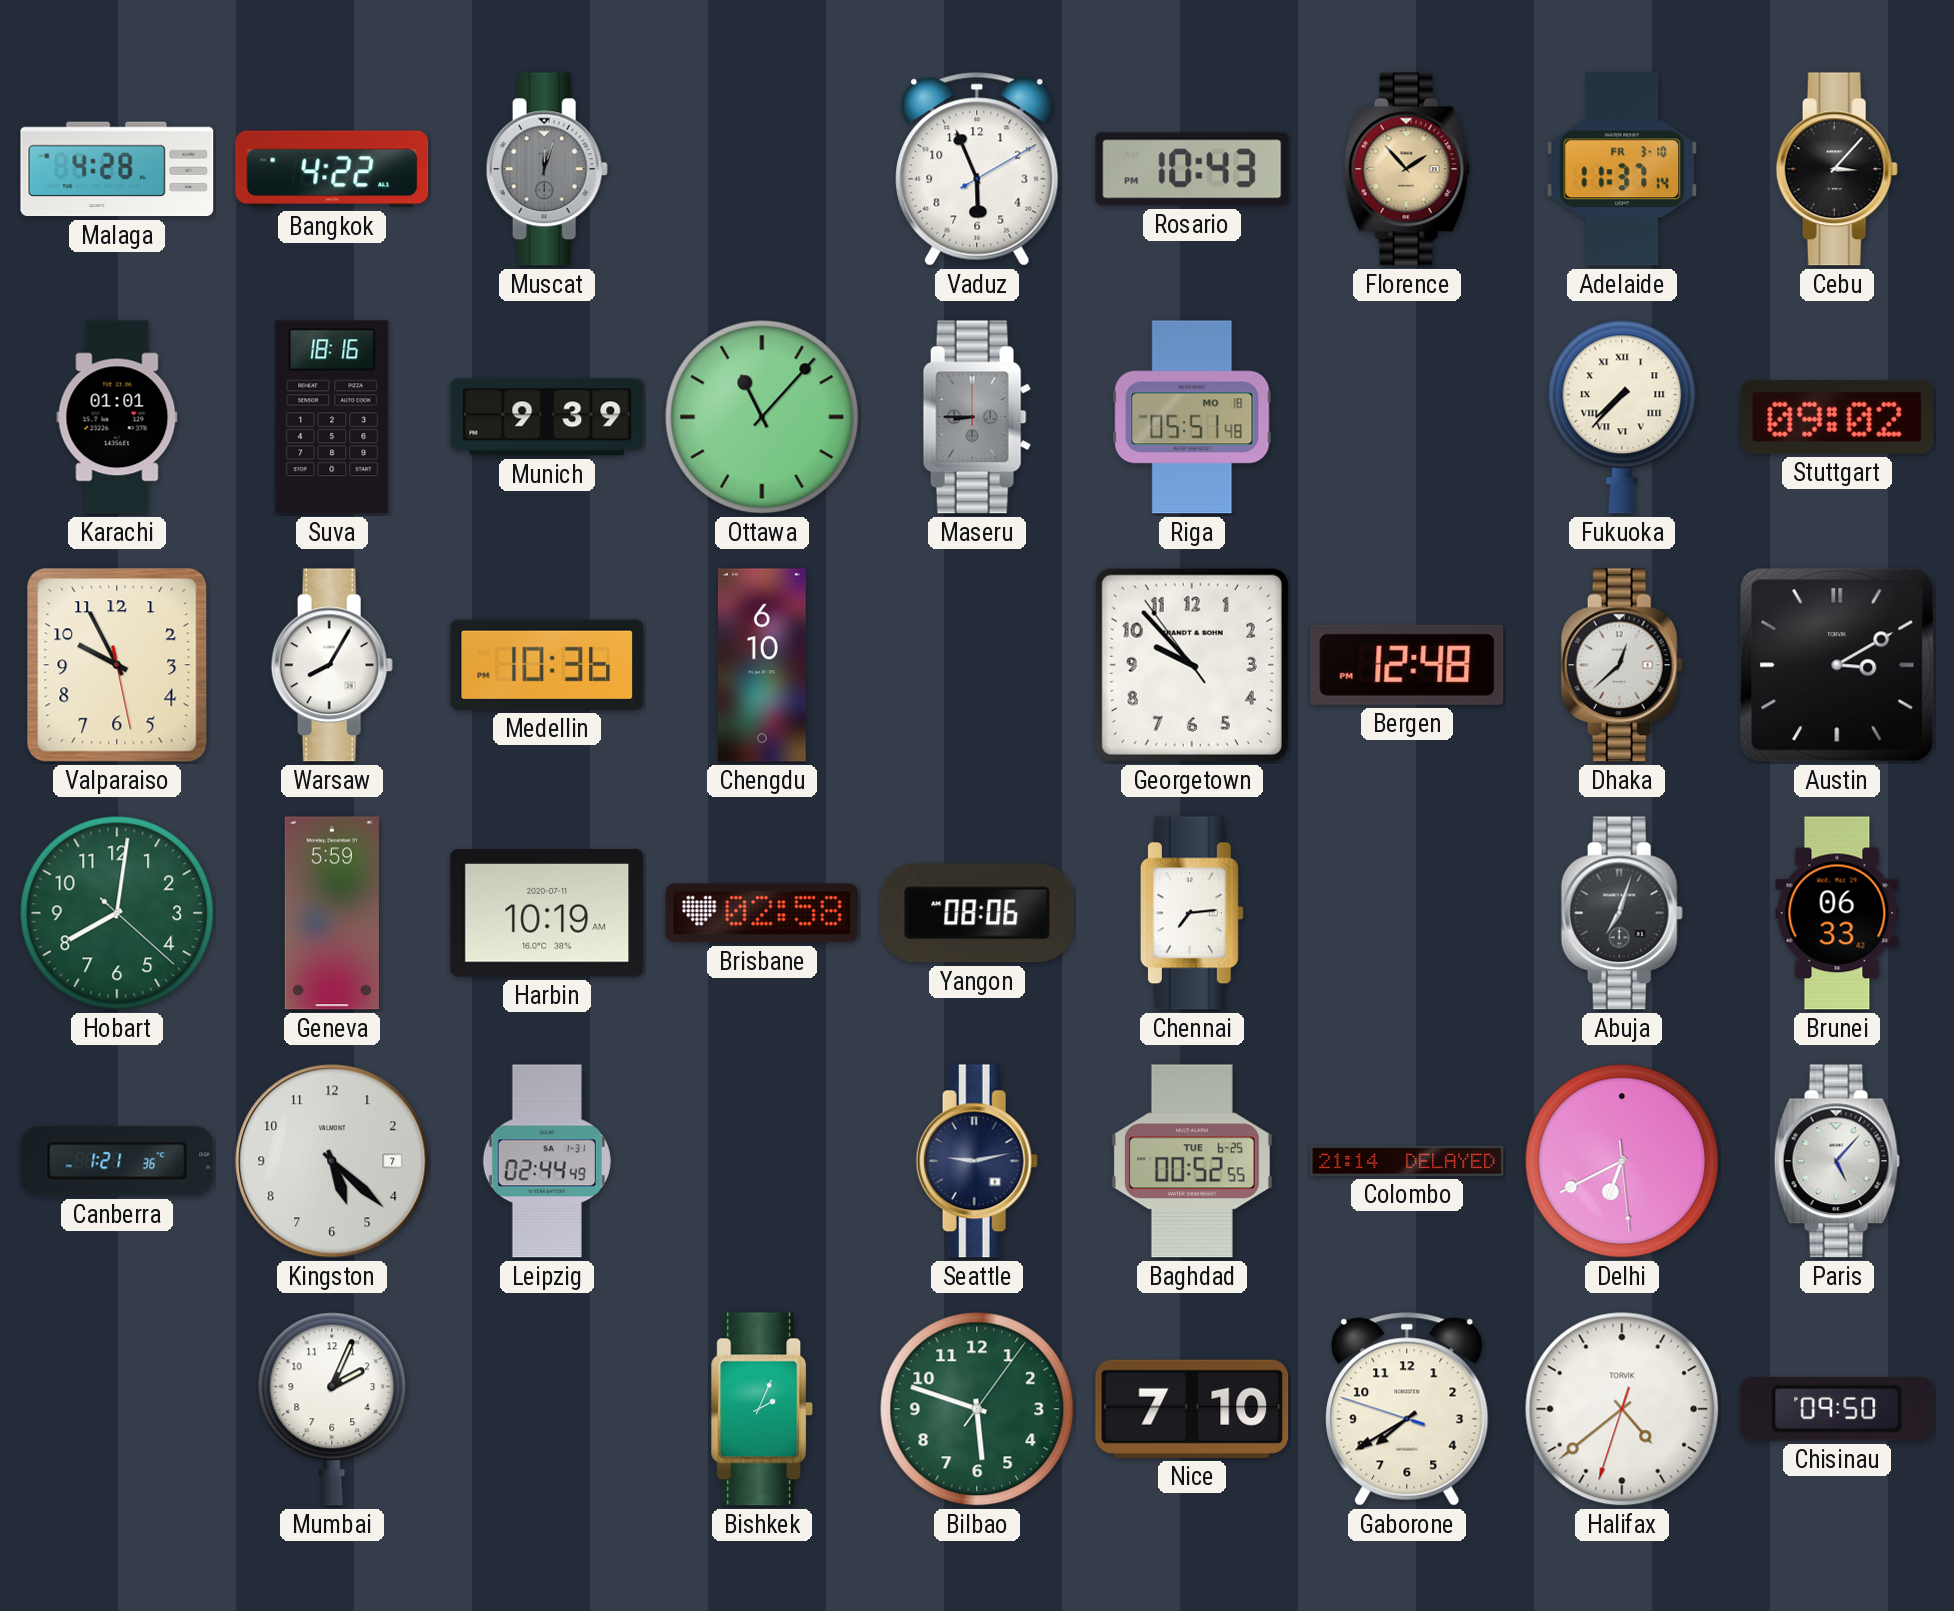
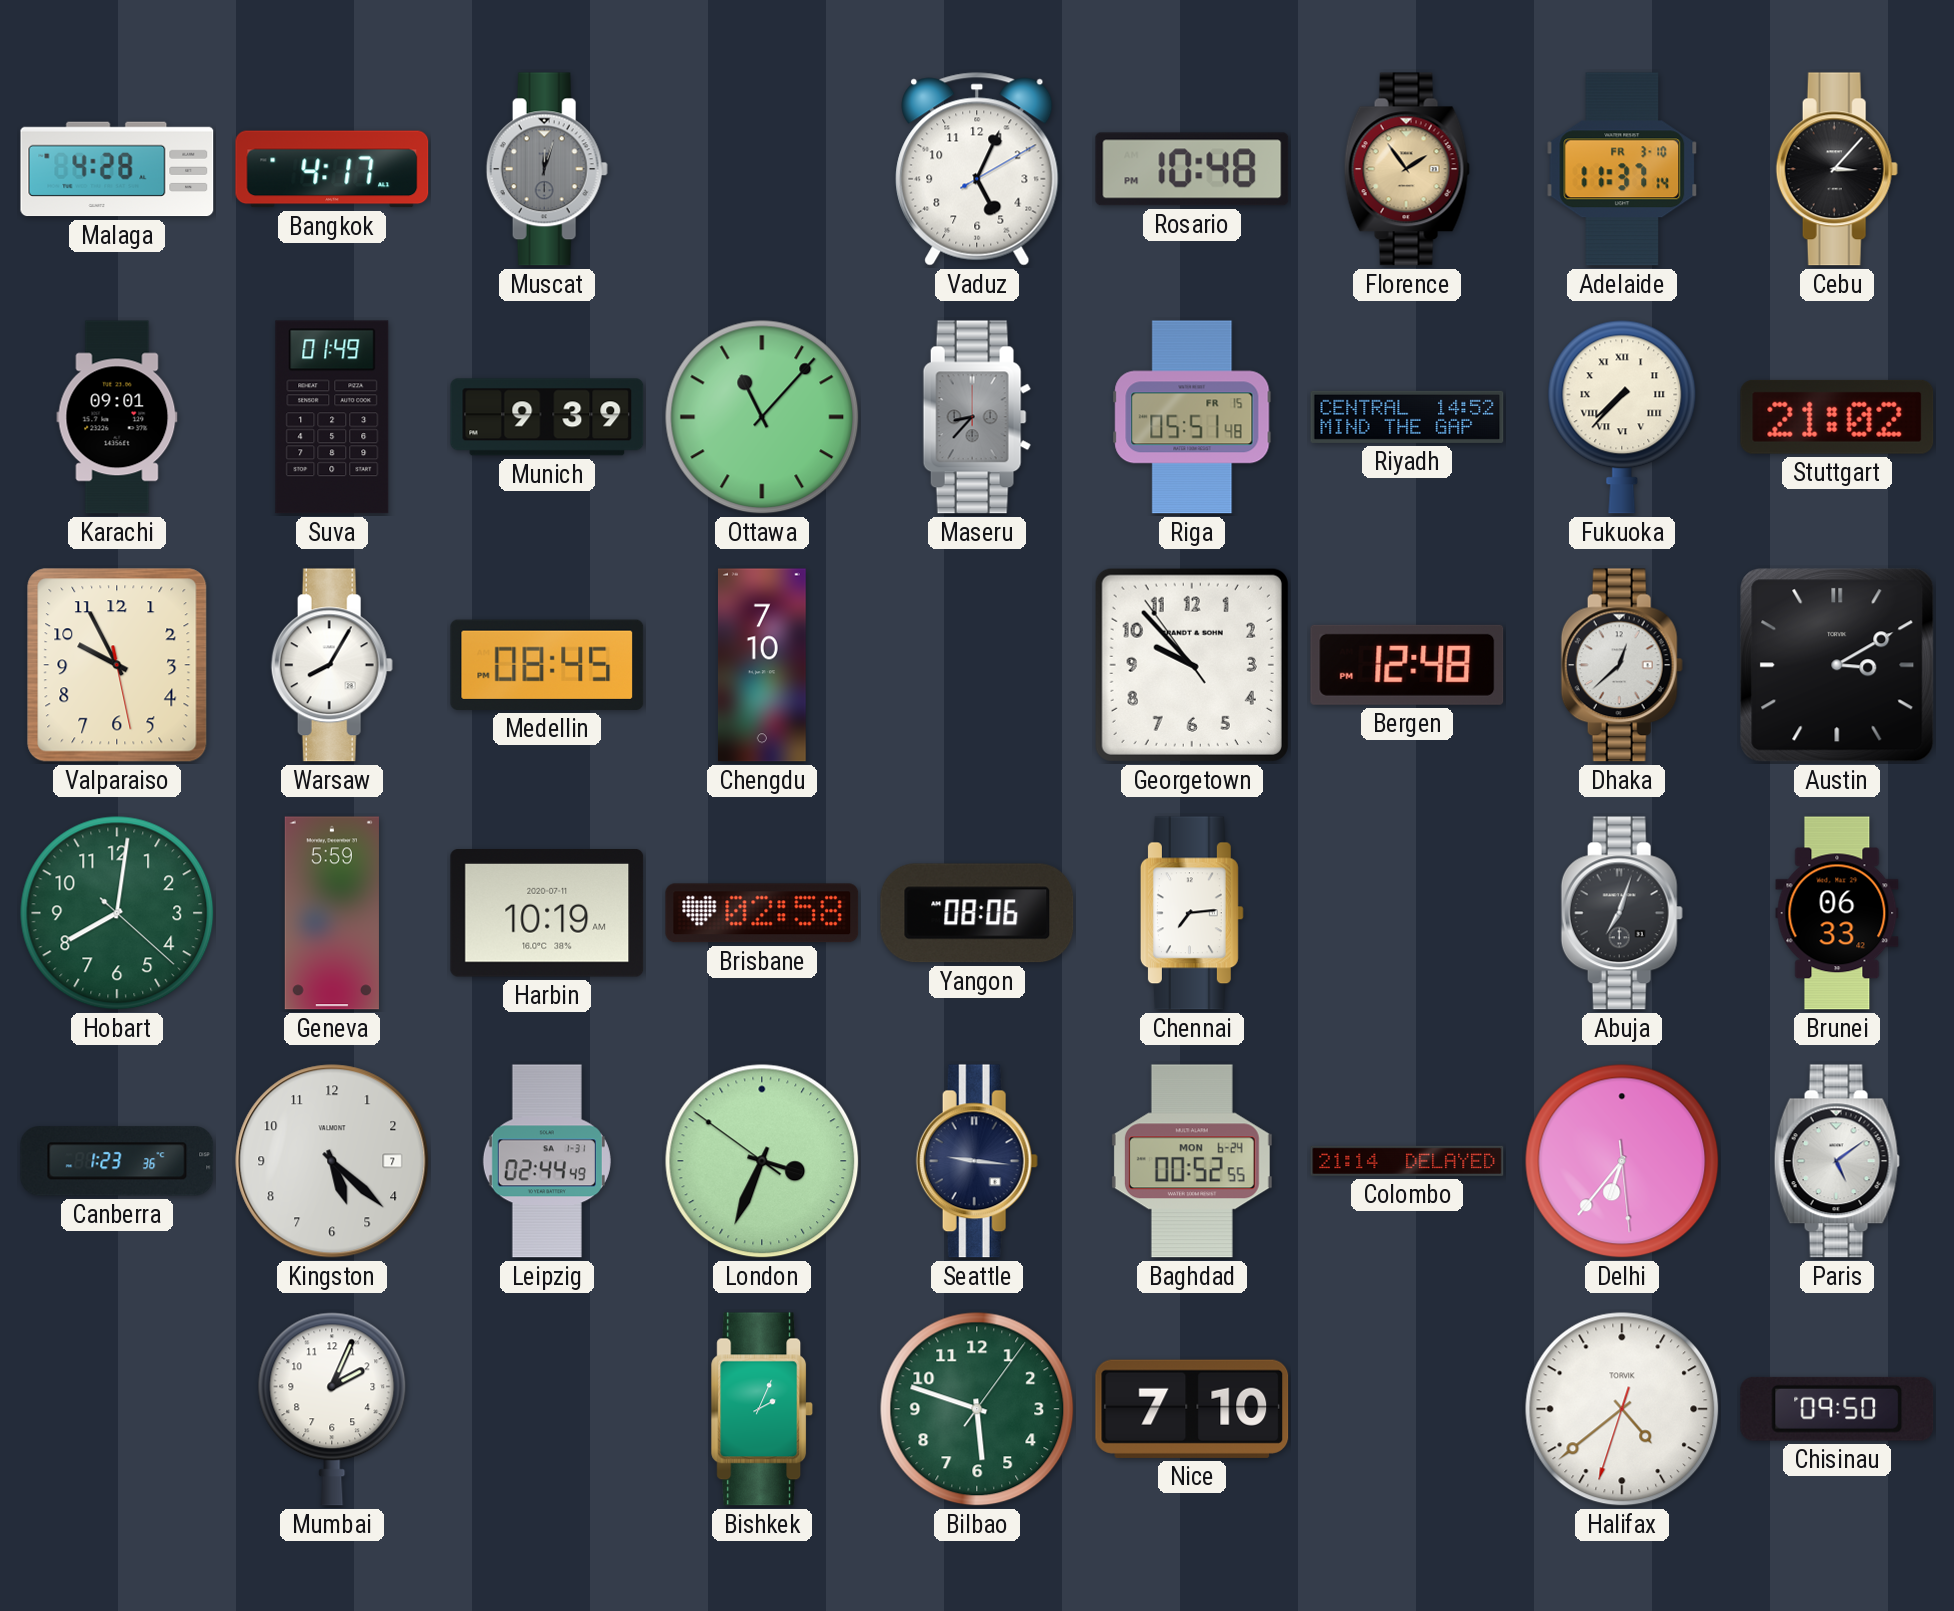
Bangkok: 4:22 -> 4:17
Vaduz: 5:56 -> 5:04
Rosario: 10:43 -> 10:48
Florence: 1:53 -> 1:54
Karachi: 01:01 -> 09:01
Suva: 18:16 -> 01:49
Maseru: 8:45 -> 8:37
Riga date: MO 18 -> FR 15
Riyadh: none -> 14:52
Stuttgart: 09:02 -> 21:02
Medellin: 10:36 -> 08:45
Chengdu: 6:10 -> 7:10
Canberra: 1:21 -> 1:23
London: none -> 3:33
Seattle: 9:13 -> 9:16
Baghdad date: TUE 6-25 -> MON 6-24
Delhi: 6:40 -> 6:36
Paris: 5:07 -> 5:09
Gaborone: 7:39 -> none
